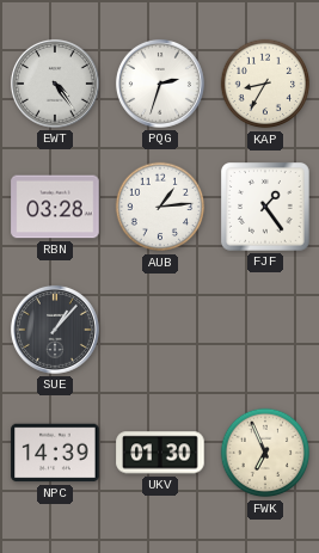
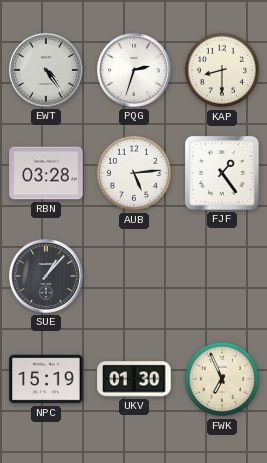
KAP: 8:35 -> 8:30
AUB: 1:14 -> 5:14
NPC: 14:39 -> 15:19
